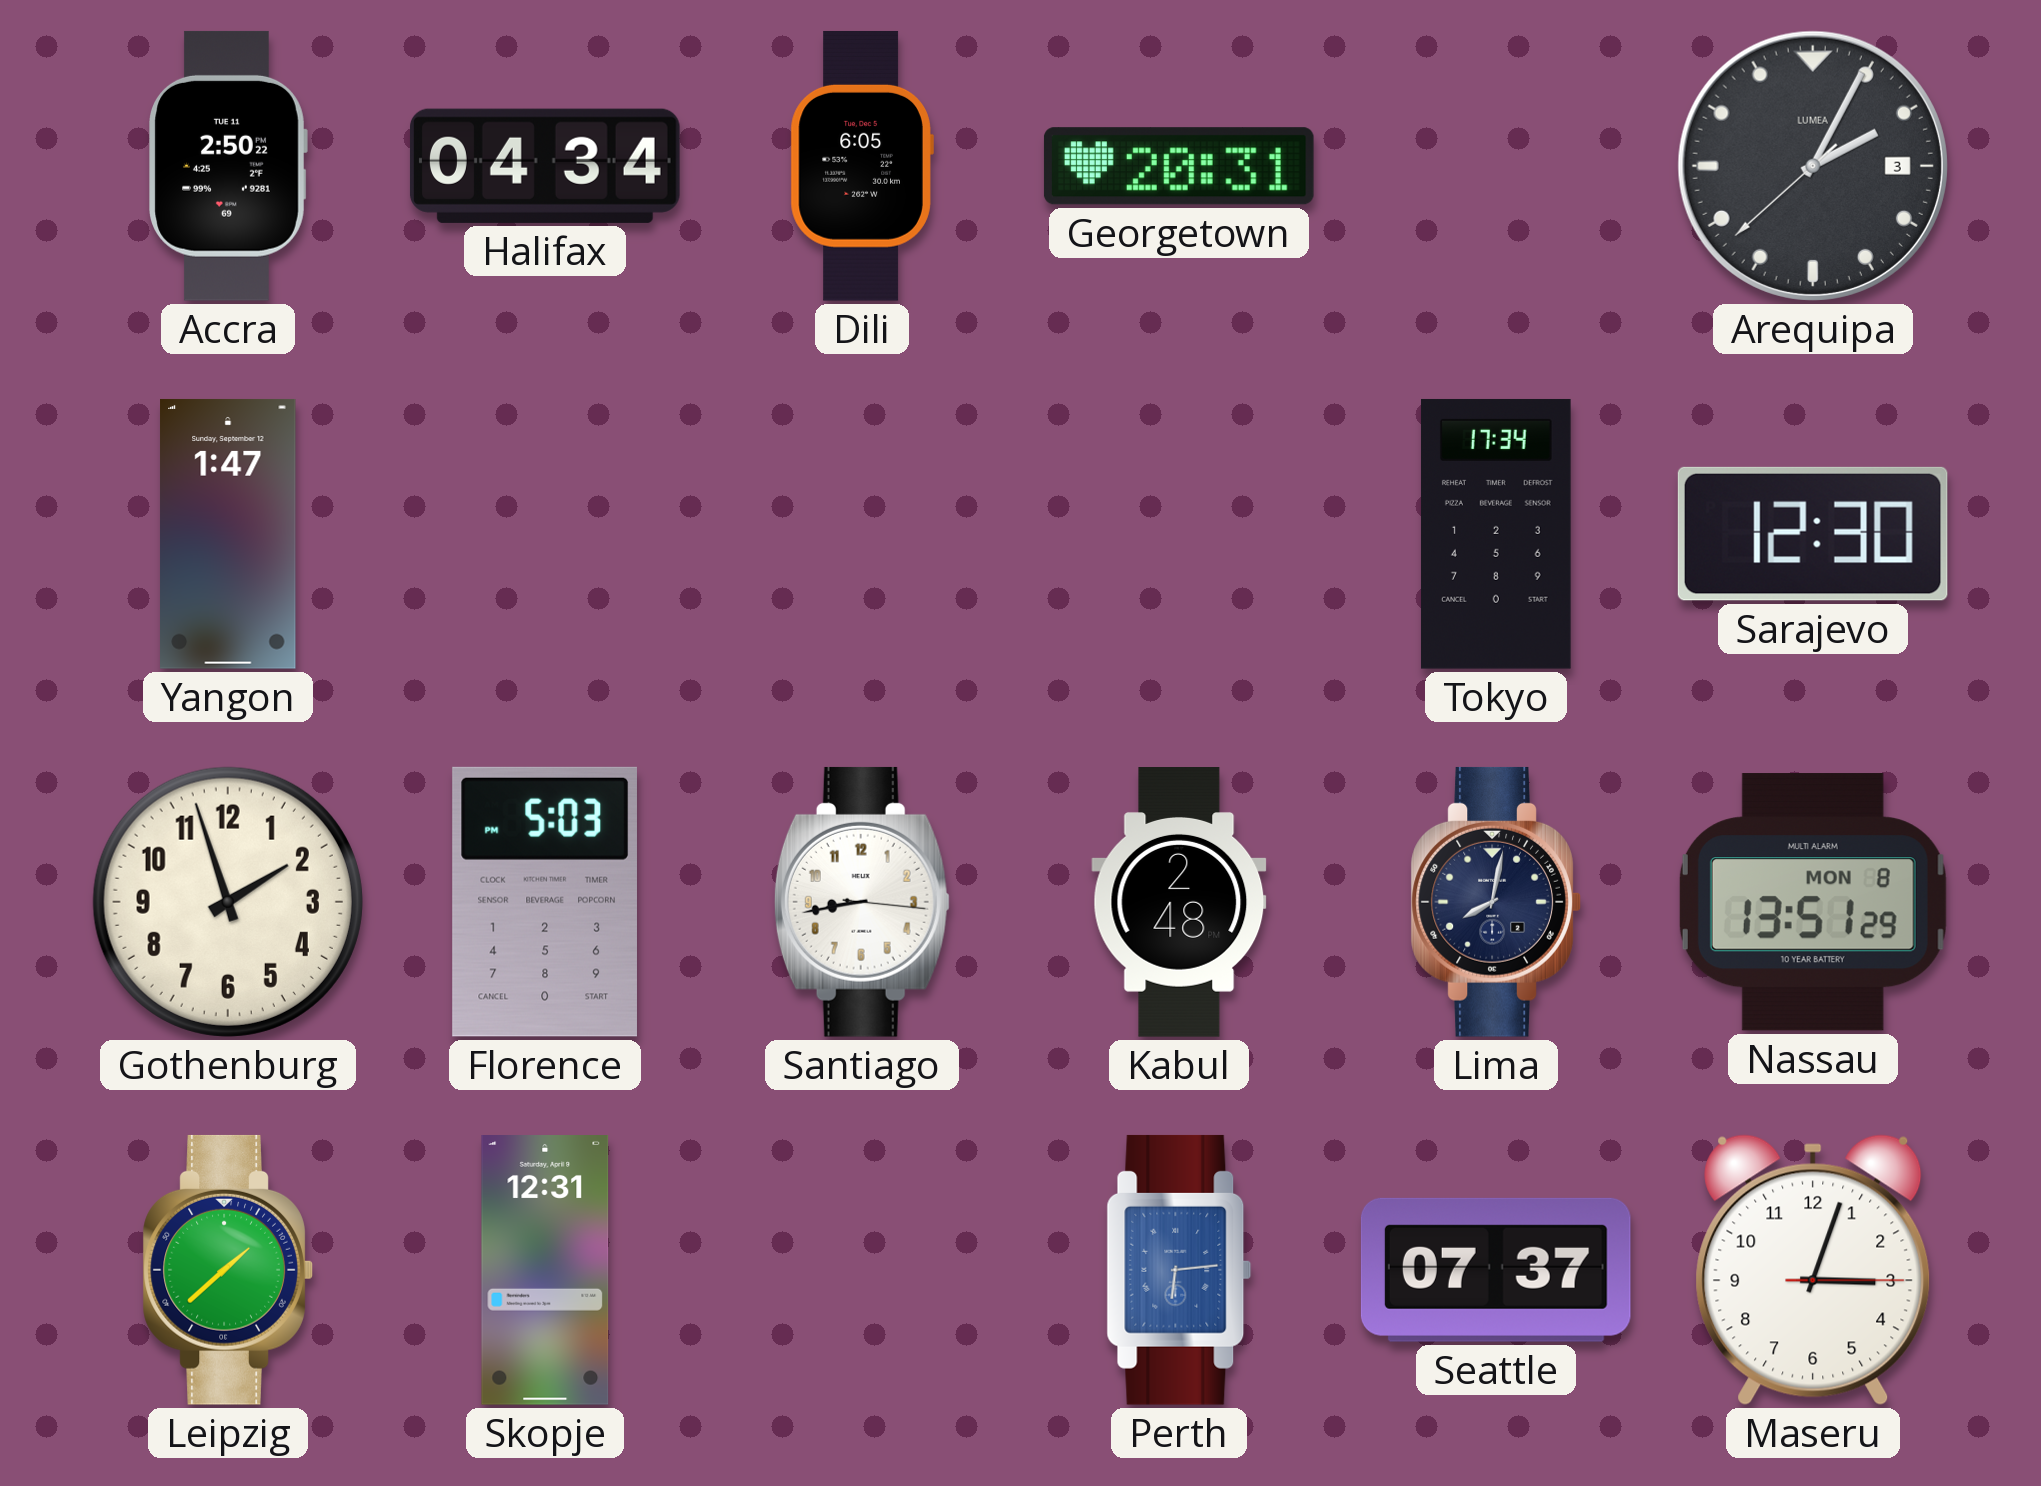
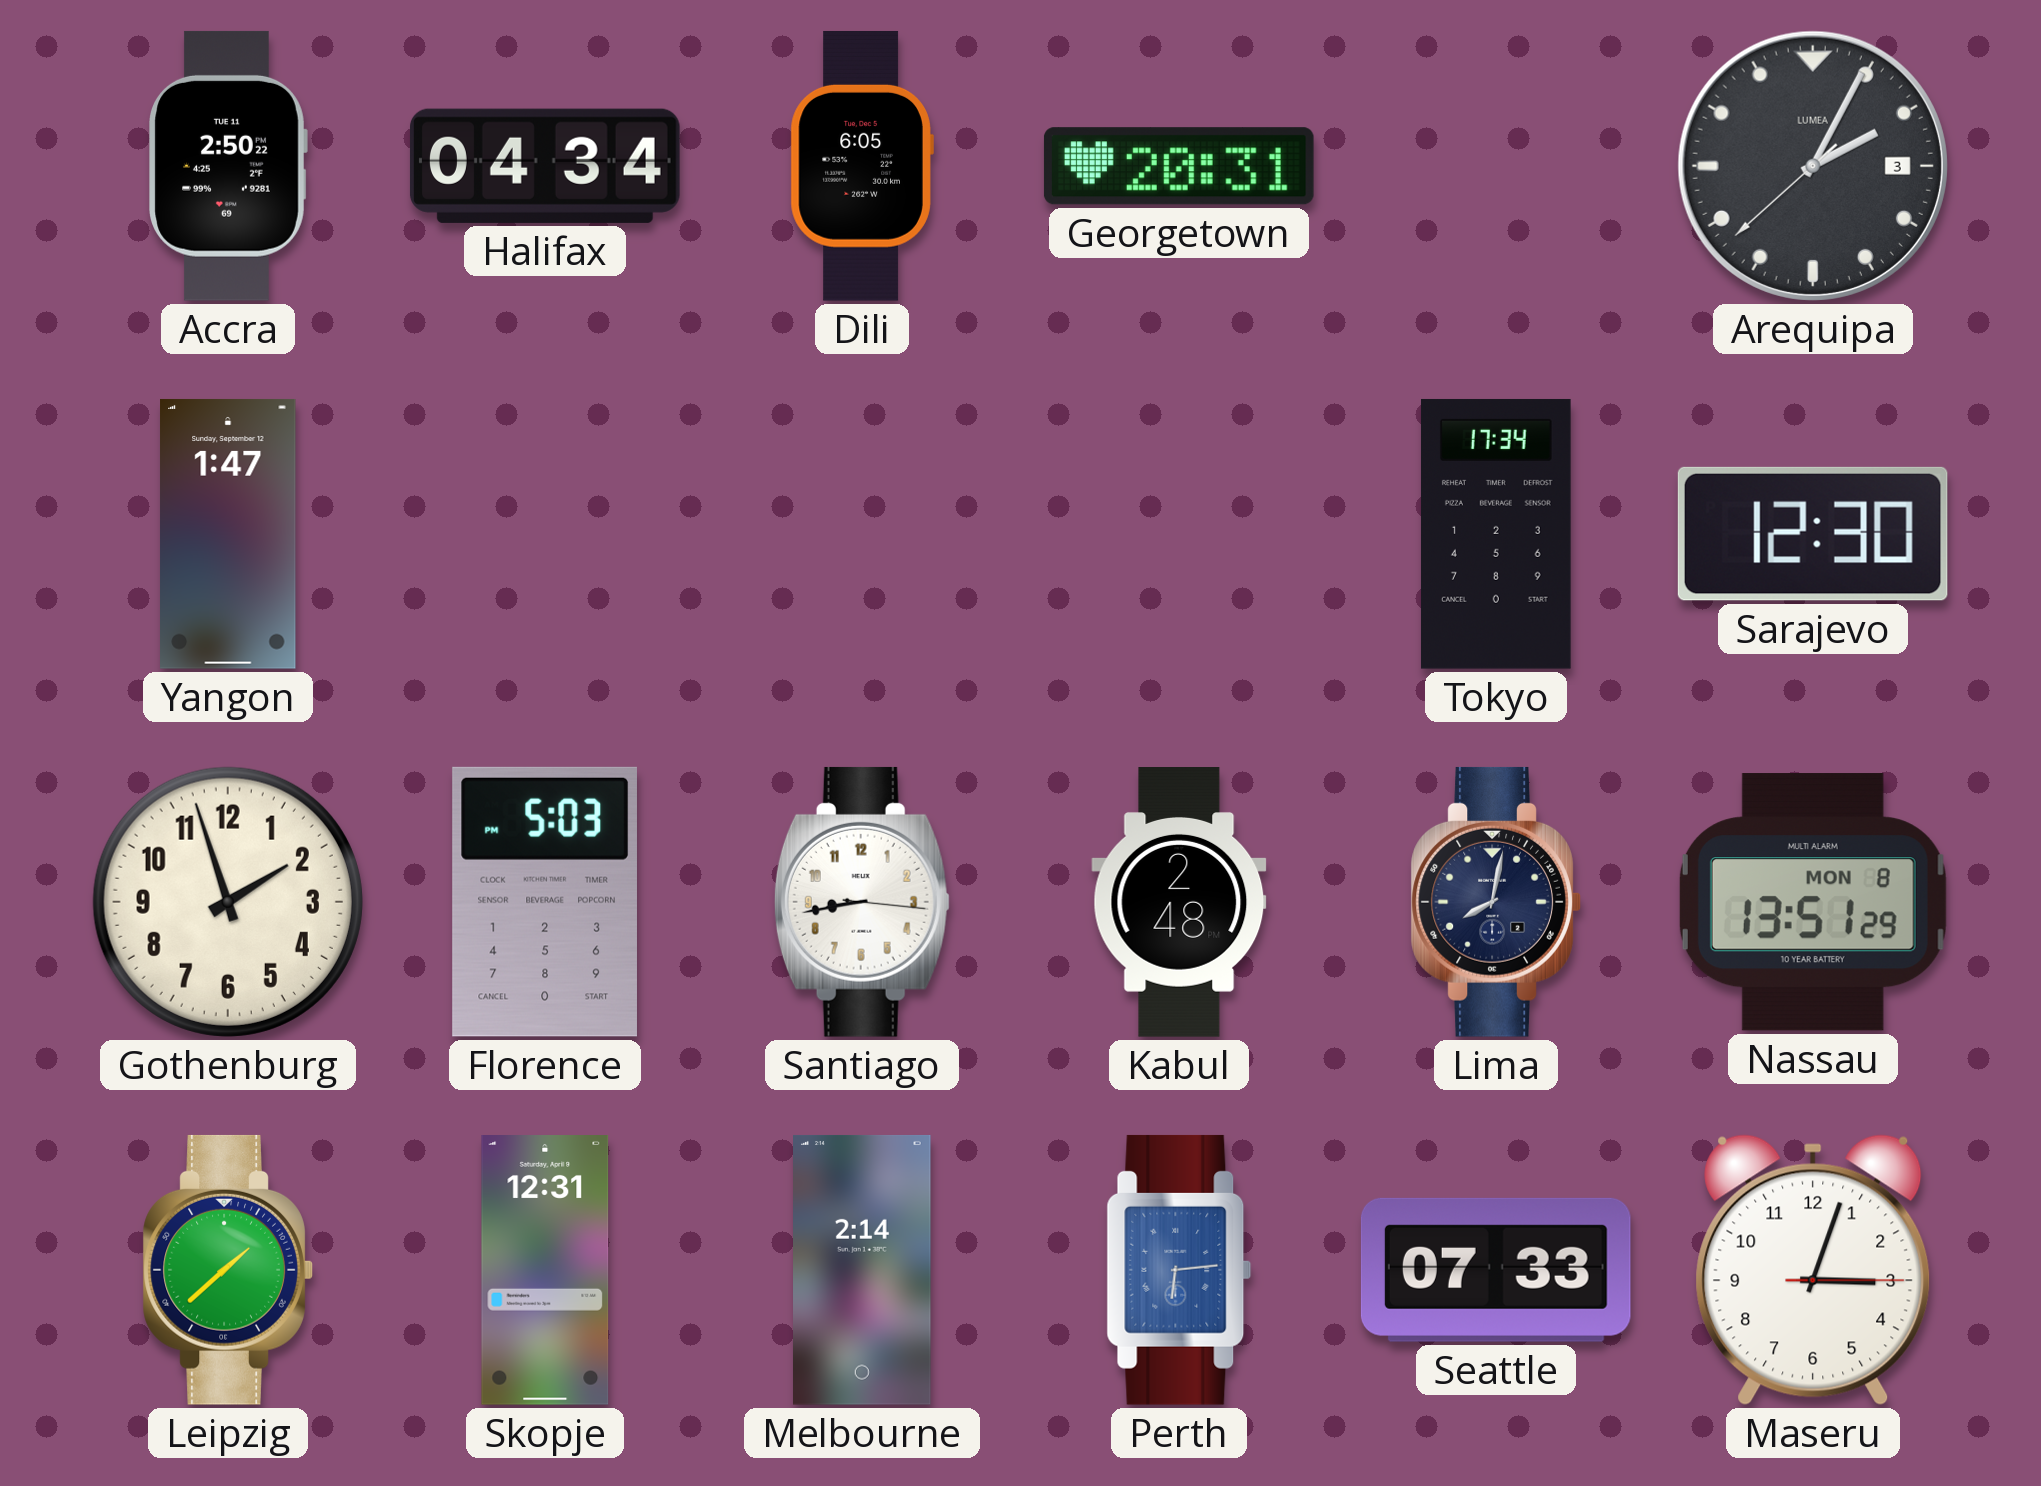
Melbourne: none -> 2:14
Seattle: 07:37 -> 07:33
